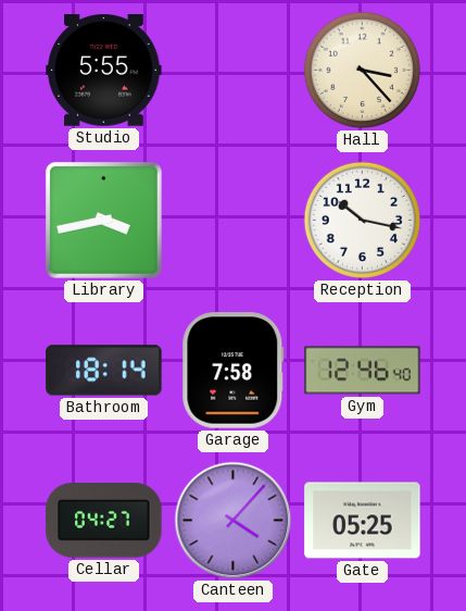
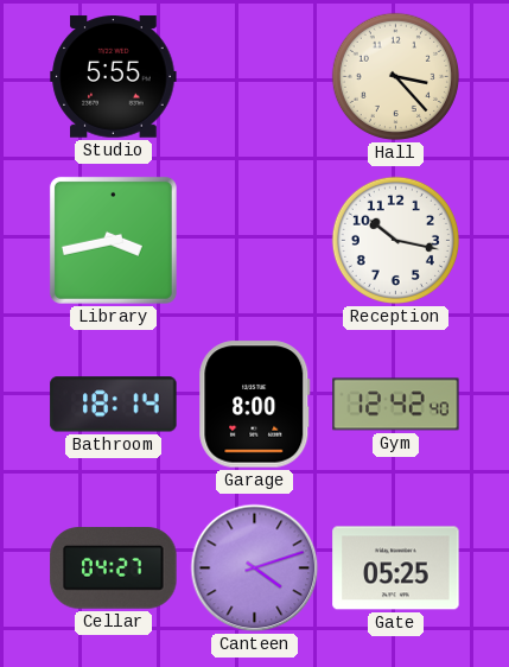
Garage: 7:58 -> 8:00
Gym: 12:46 -> 12:42
Canteen: 4:07 -> 4:12
